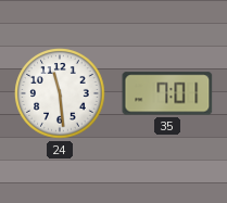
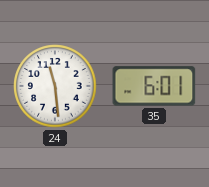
35: 7:01 -> 6:01
